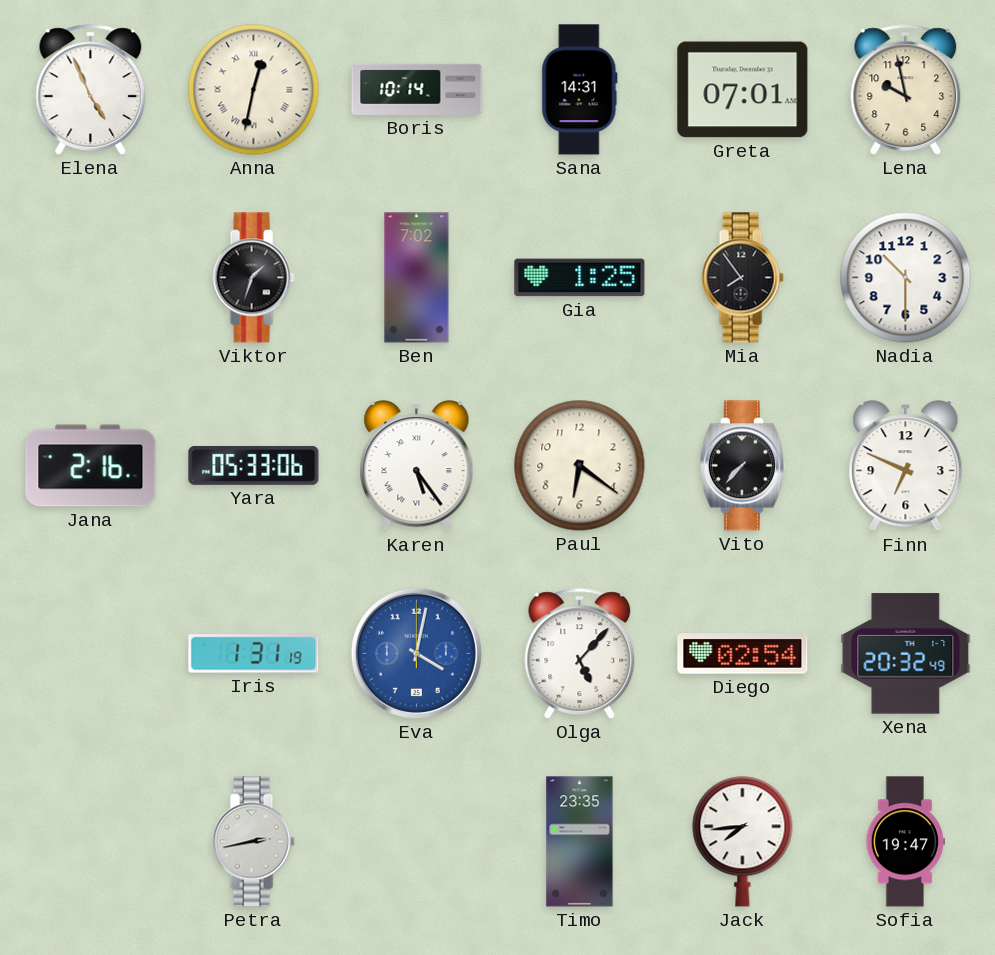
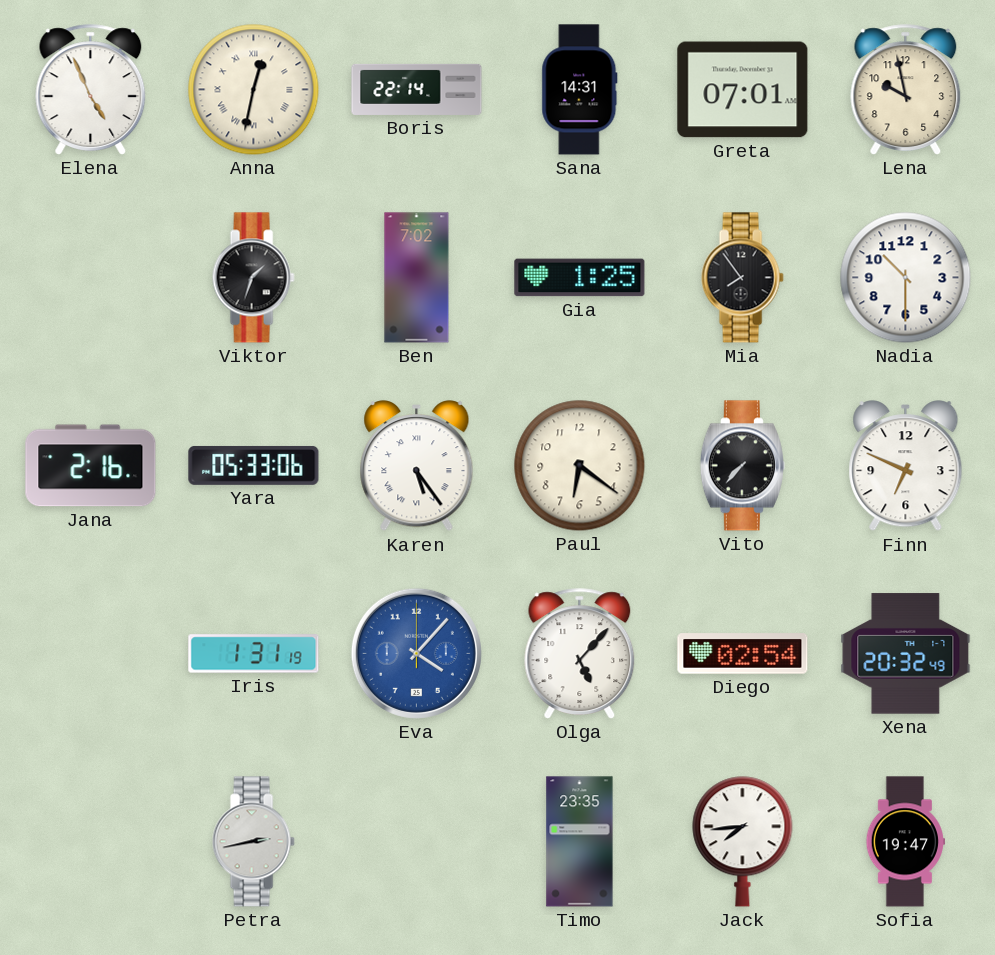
Boris: 10:14 -> 22:14
Eva: 4:02 -> 4:07
